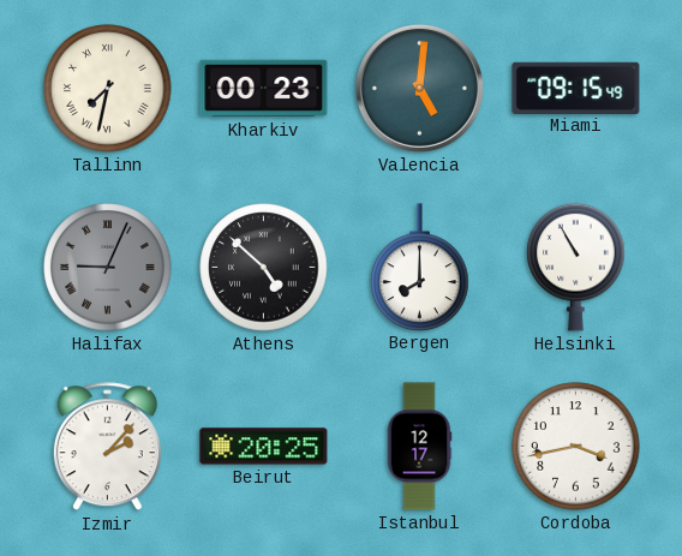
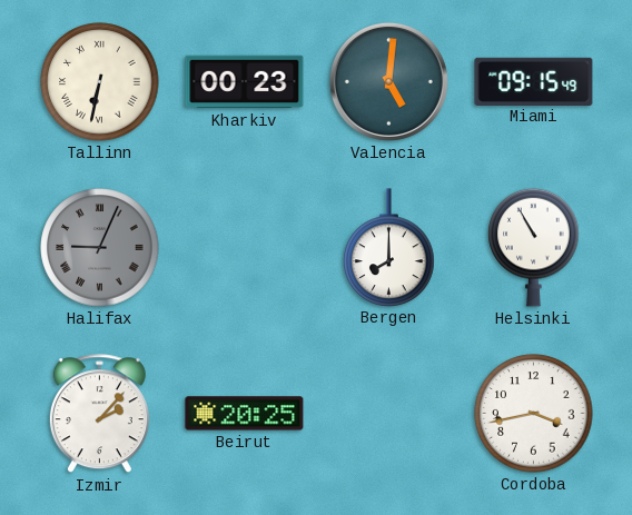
Tallinn: 7:32 -> 6:32
Athens: 4:52 -> none
Istanbul: 12:17 -> none
